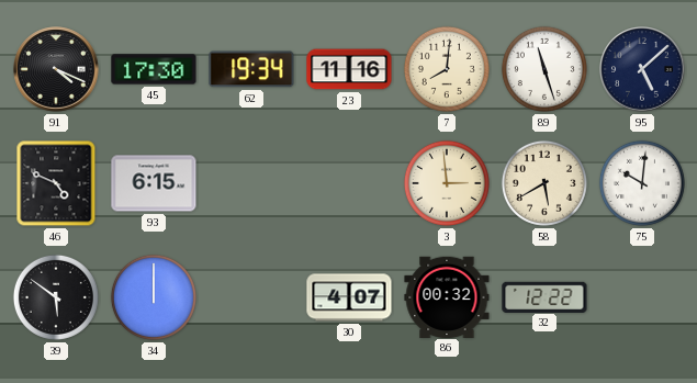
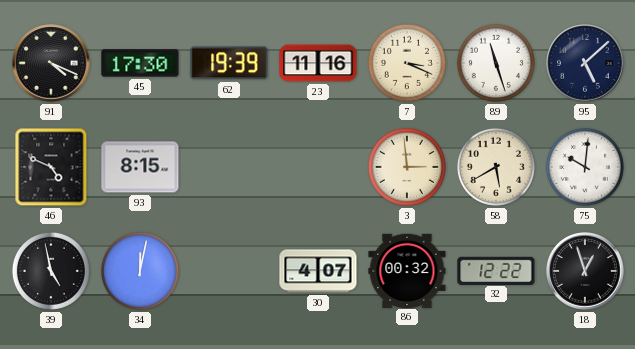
62: 19:34 -> 19:39
7: 8:01 -> 3:19
93: 6:15 -> 8:15
39: 5:51 -> 4:58
34: 12:00 -> 12:02
18: none -> 12:57
